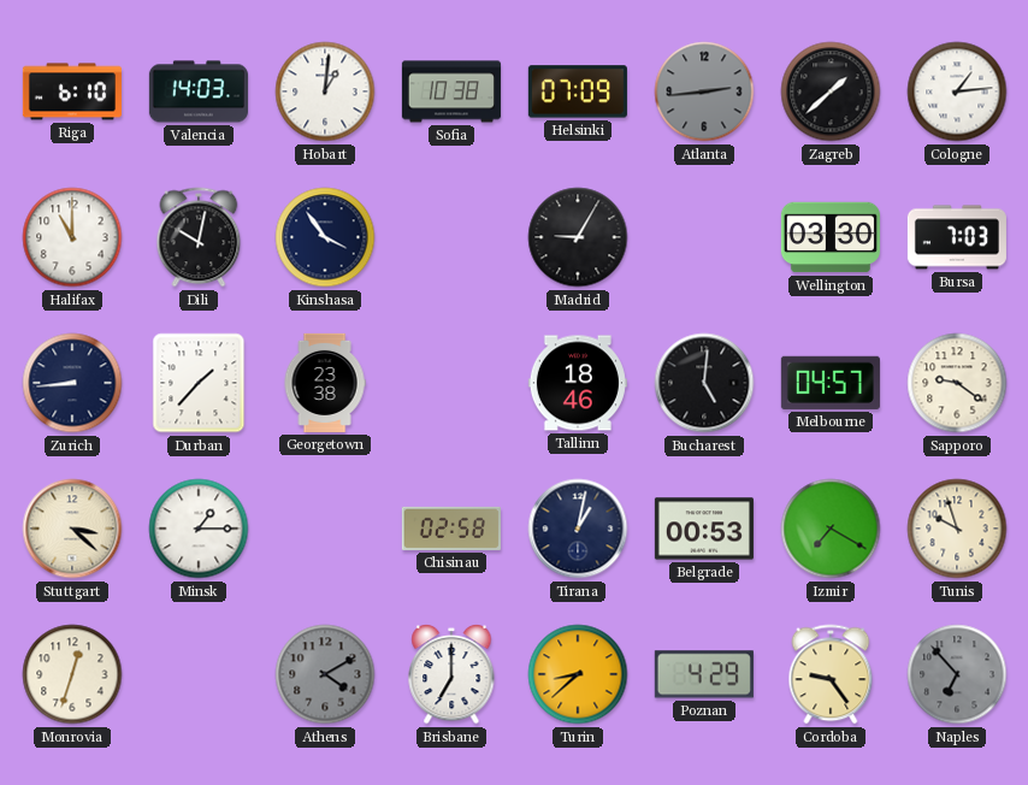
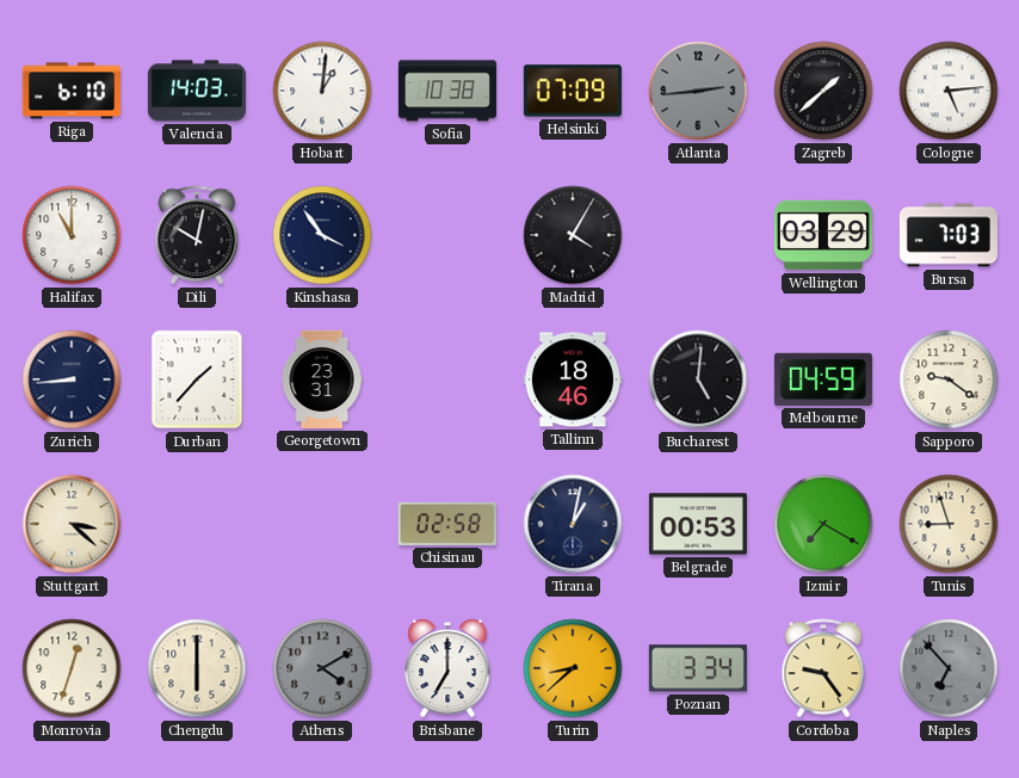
Cologne: 1:14 -> 5:14
Madrid: 9:05 -> 4:05
Wellington: 03:30 -> 03:29
Georgetown: 23:38 -> 23:31
Melbourne: 04:57 -> 04:59
Minsk: 1:15 -> none
Tunis: 9:57 -> 8:57
Chengdu: none -> 6:00
Poznan: 4:29 -> 3:34
